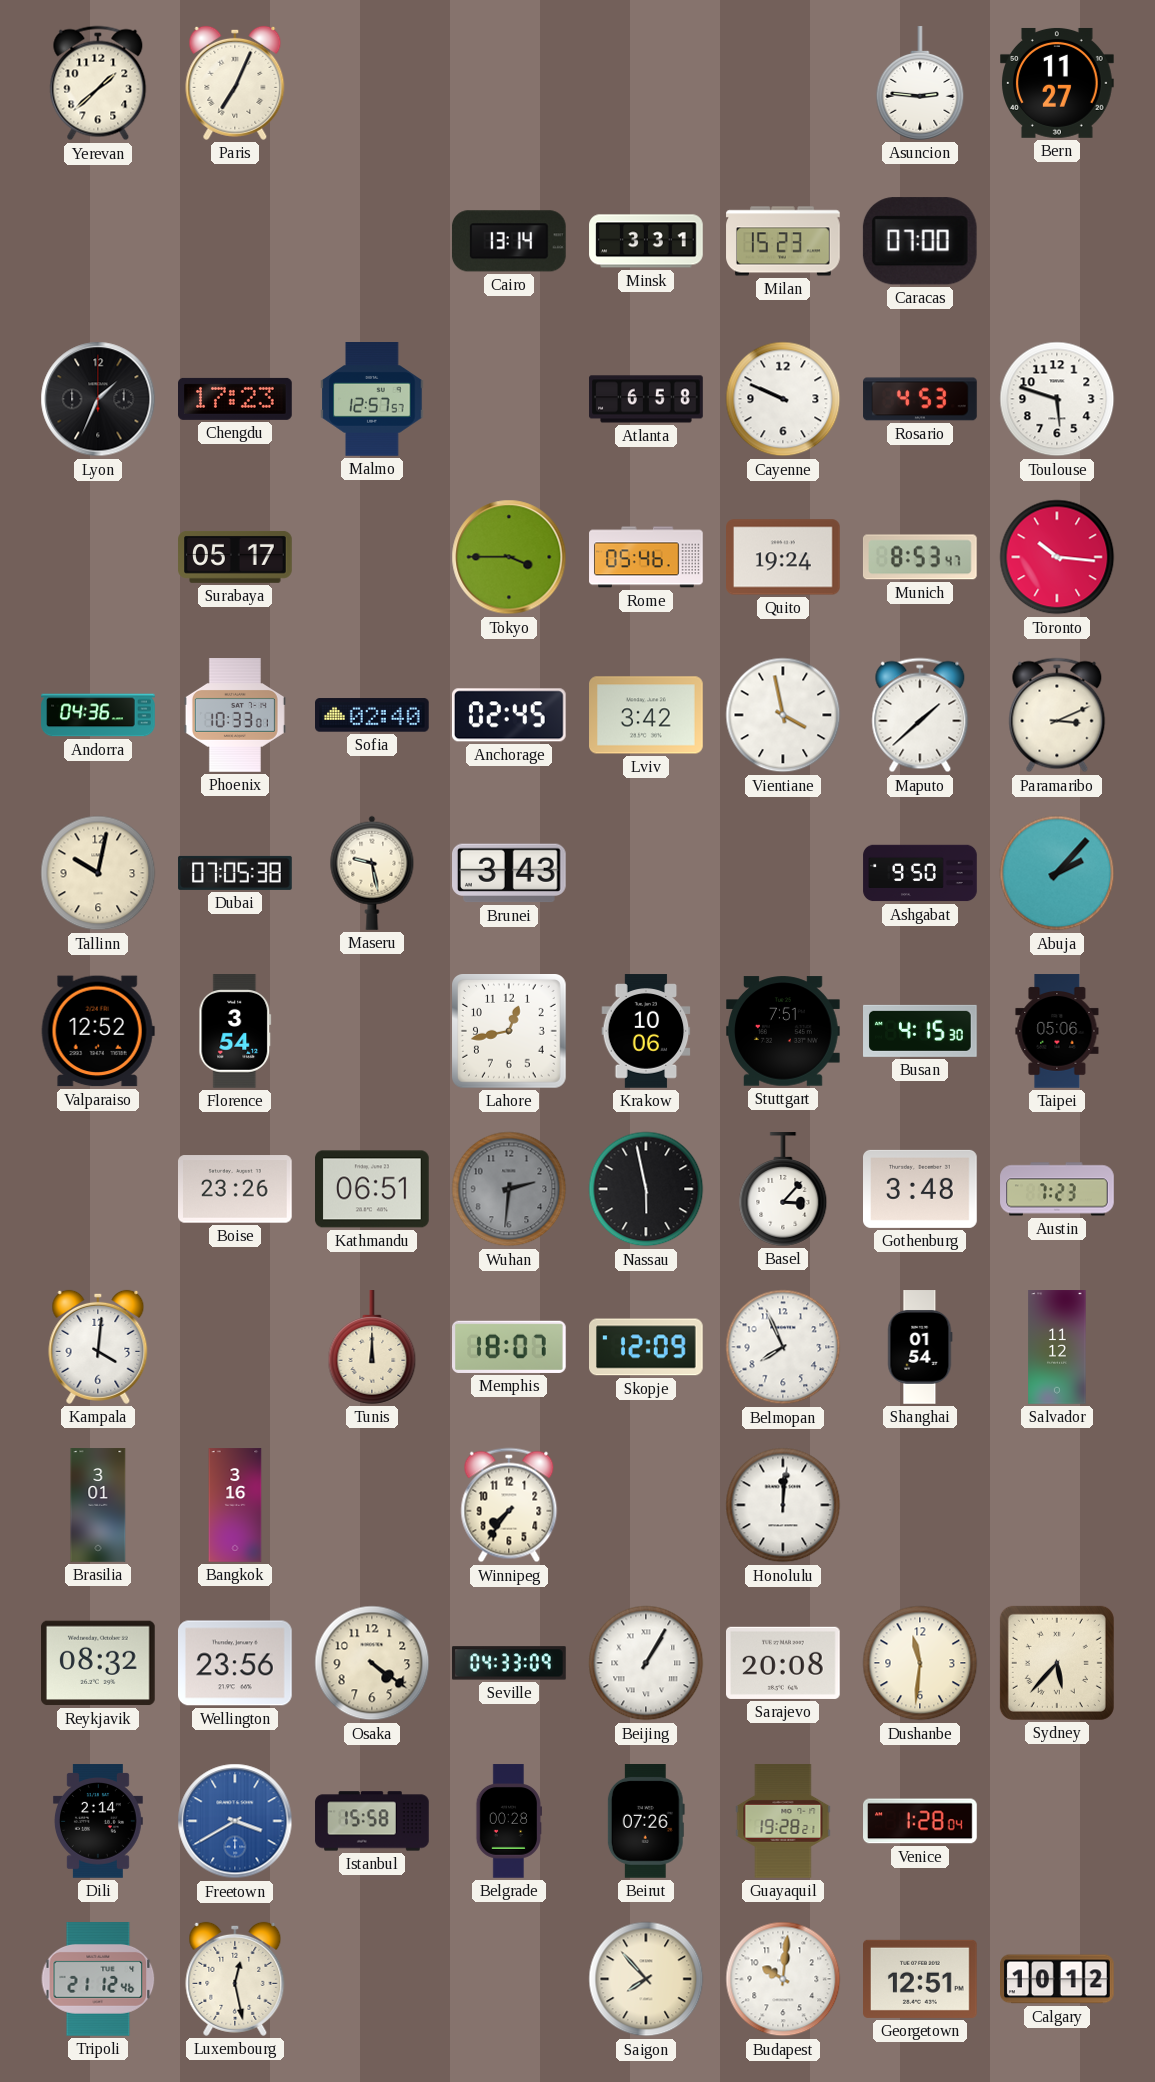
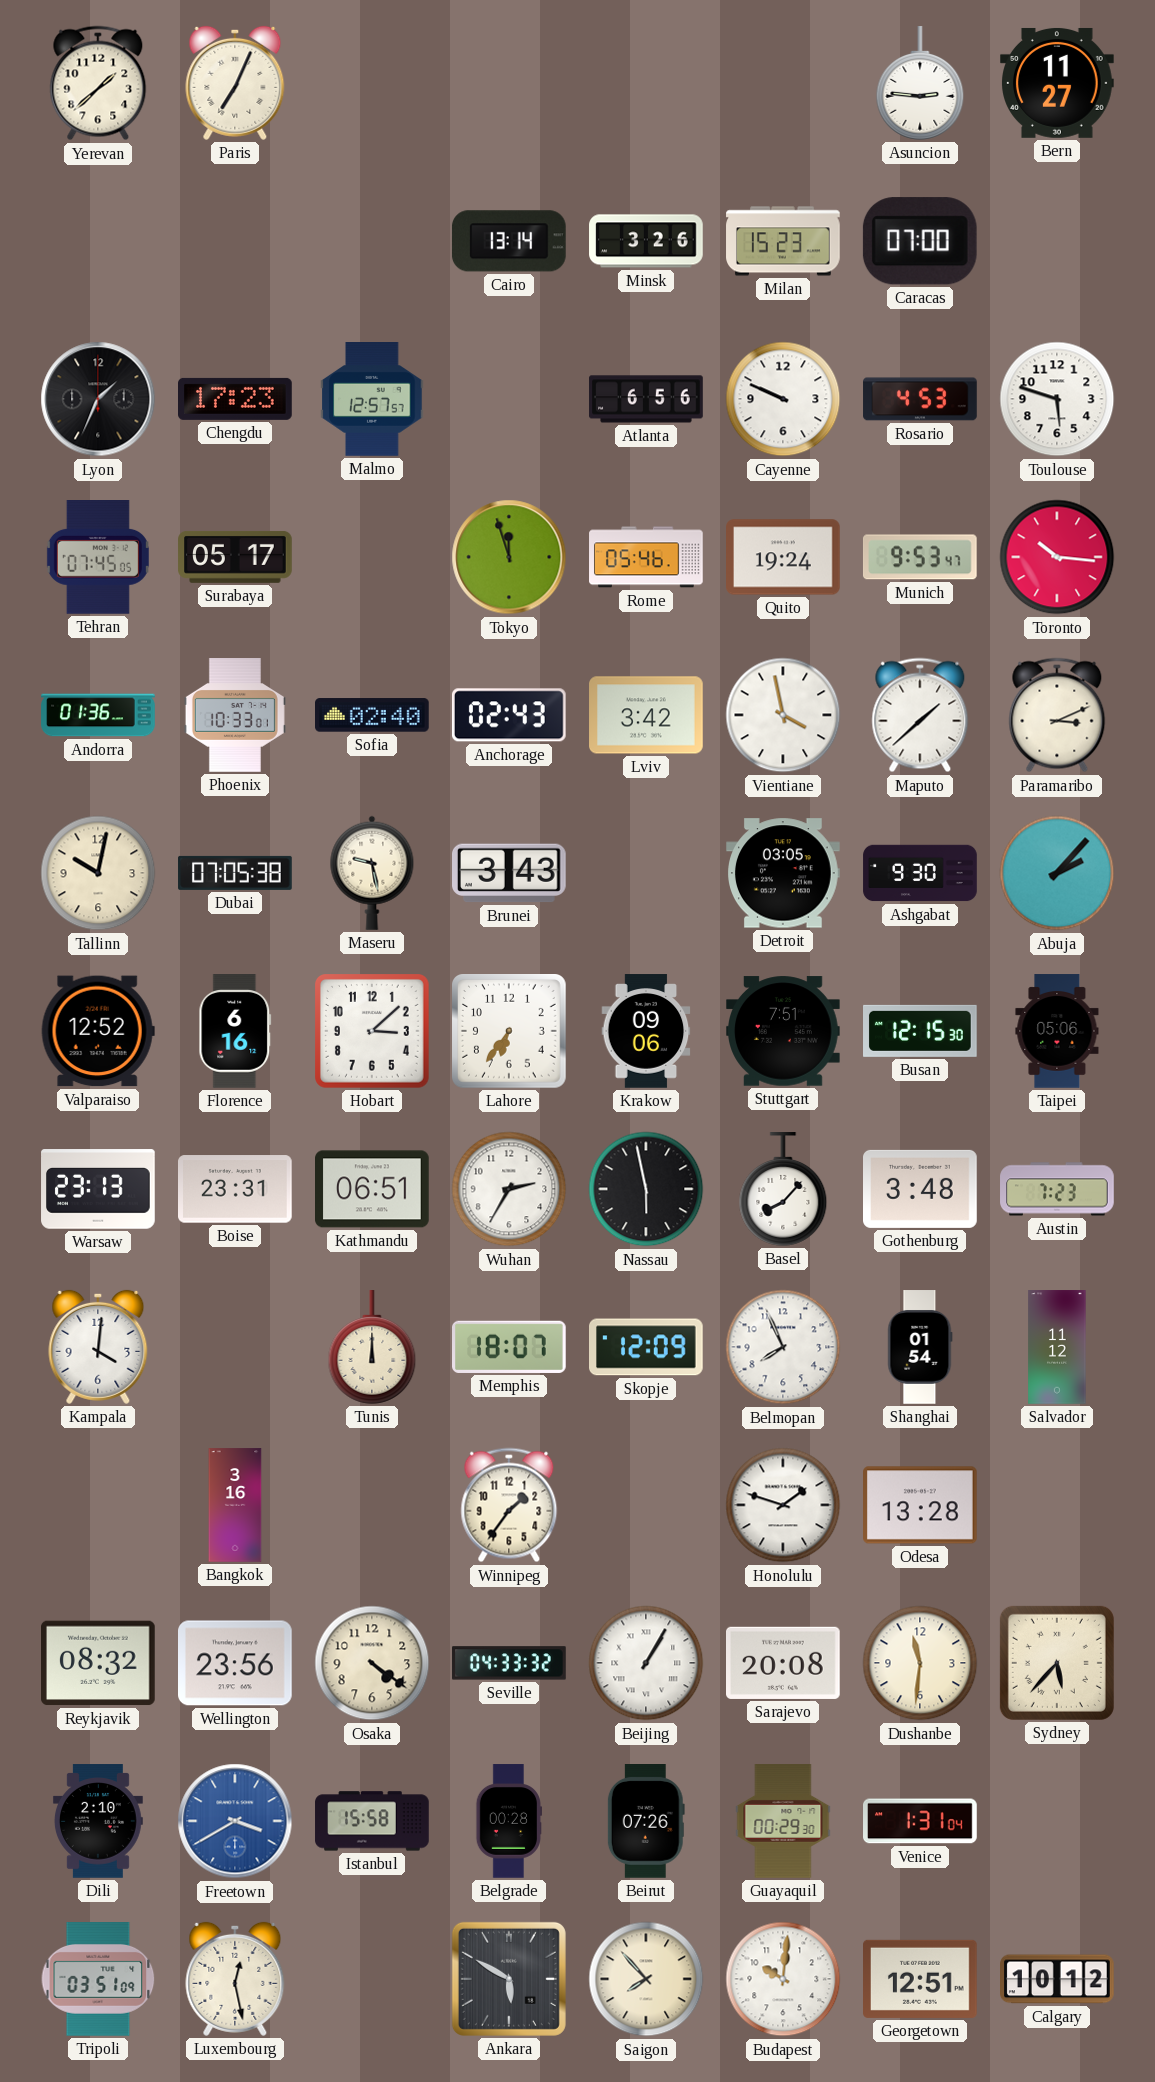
Minsk: 3:31 -> 3:26
Atlanta: 6:58 -> 6:56
Tehran: none -> 07:45
Tokyo: 3:45 -> 11:57
Munich: 8:53 -> 9:53
Andorra: 04:36 -> 01:36
Anchorage: 02:45 -> 02:43
Detroit: none -> 03:05
Ashgabat: 9:50 -> 9:30
Florence: 3:54 -> 6:16
Hobart: none -> 3:08
Lahore: 12:43 -> 6:36
Krakow: 10:06 -> 09:06
Busan: 4:15 -> 12:15
Warsaw: none -> 23:13
Boise: 23:26 -> 23:31
Wuhan: 2:31 -> 2:35
Wuhan dial: grey -> white
Basel: 3:07 -> 8:07
Brasilia: 3:01 -> none
Winnipeg: 7:36 -> 1:36
Honolulu: 12:01 -> 1:48
Odesa: none -> 13:28
Seville: 04:33:09 -> 04:33:32
Dili: 2:14 -> 2:10
Guayaquil: 19:28 -> 00:29
Venice: 1:28 -> 1:31
Tripoli: 21:12 -> 03:51
Ankara: none -> 5:50
